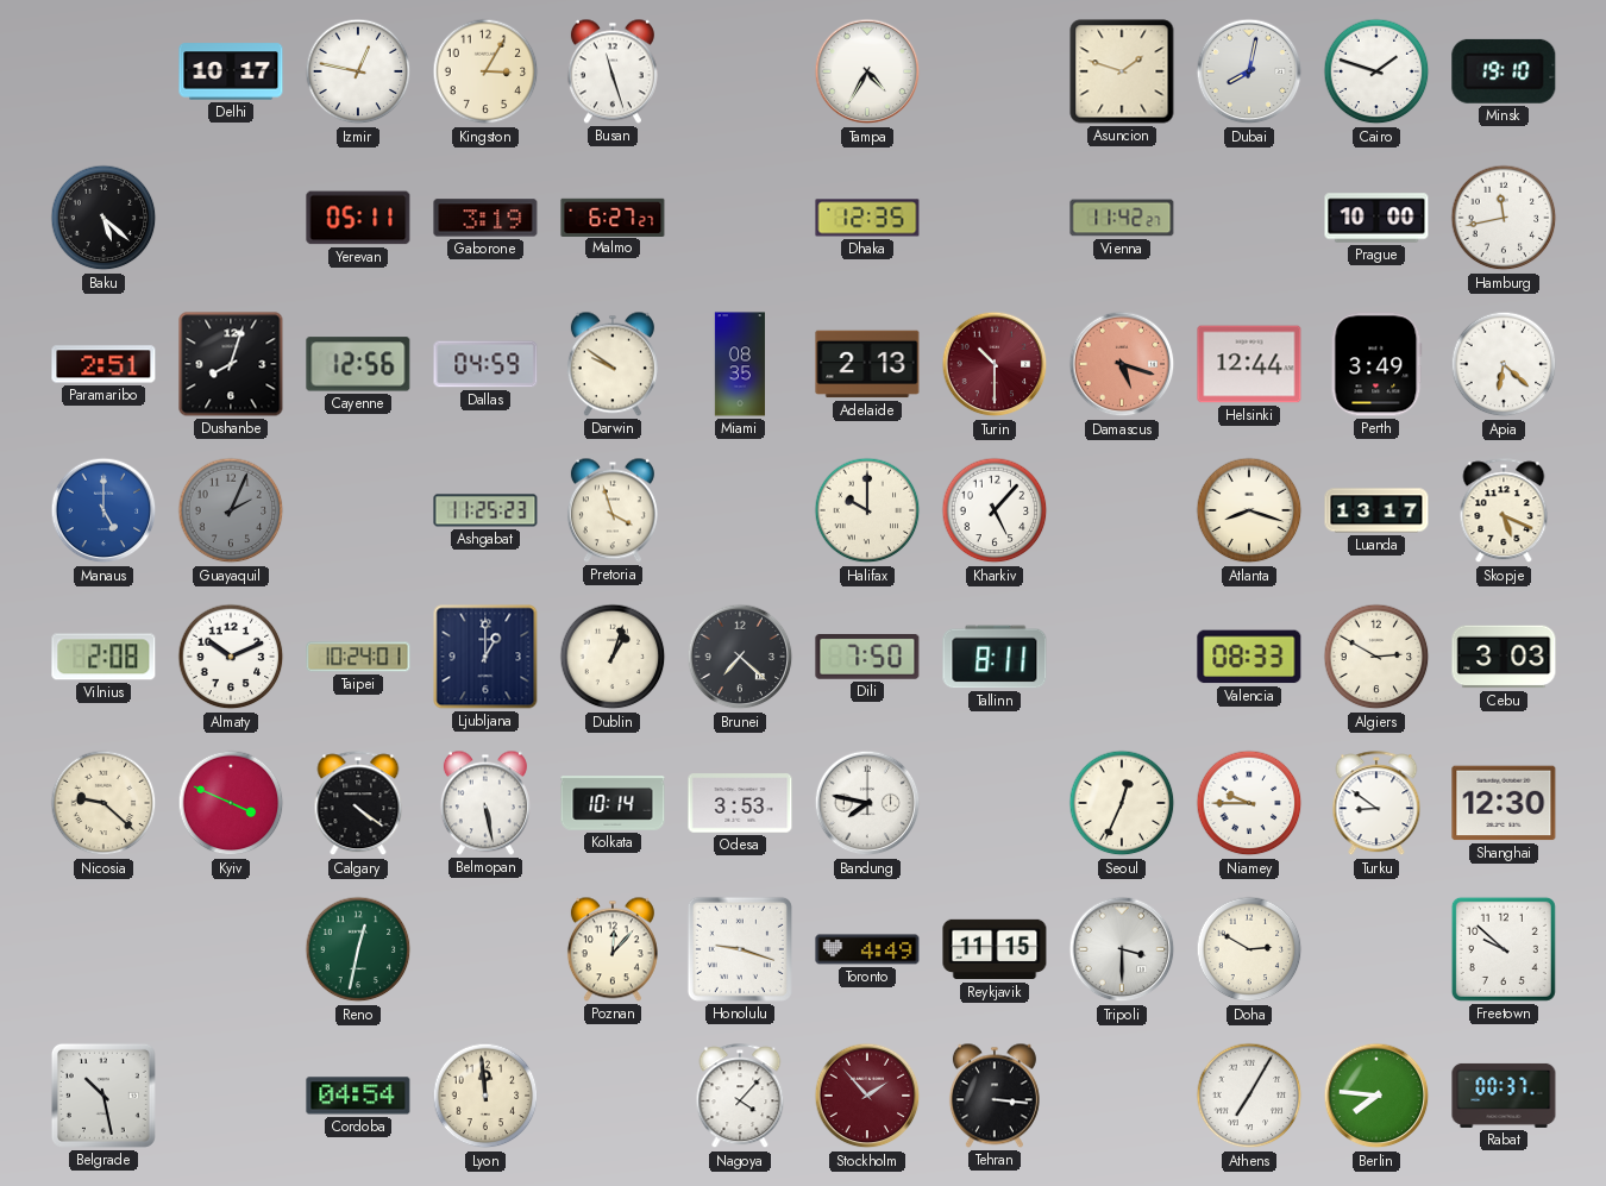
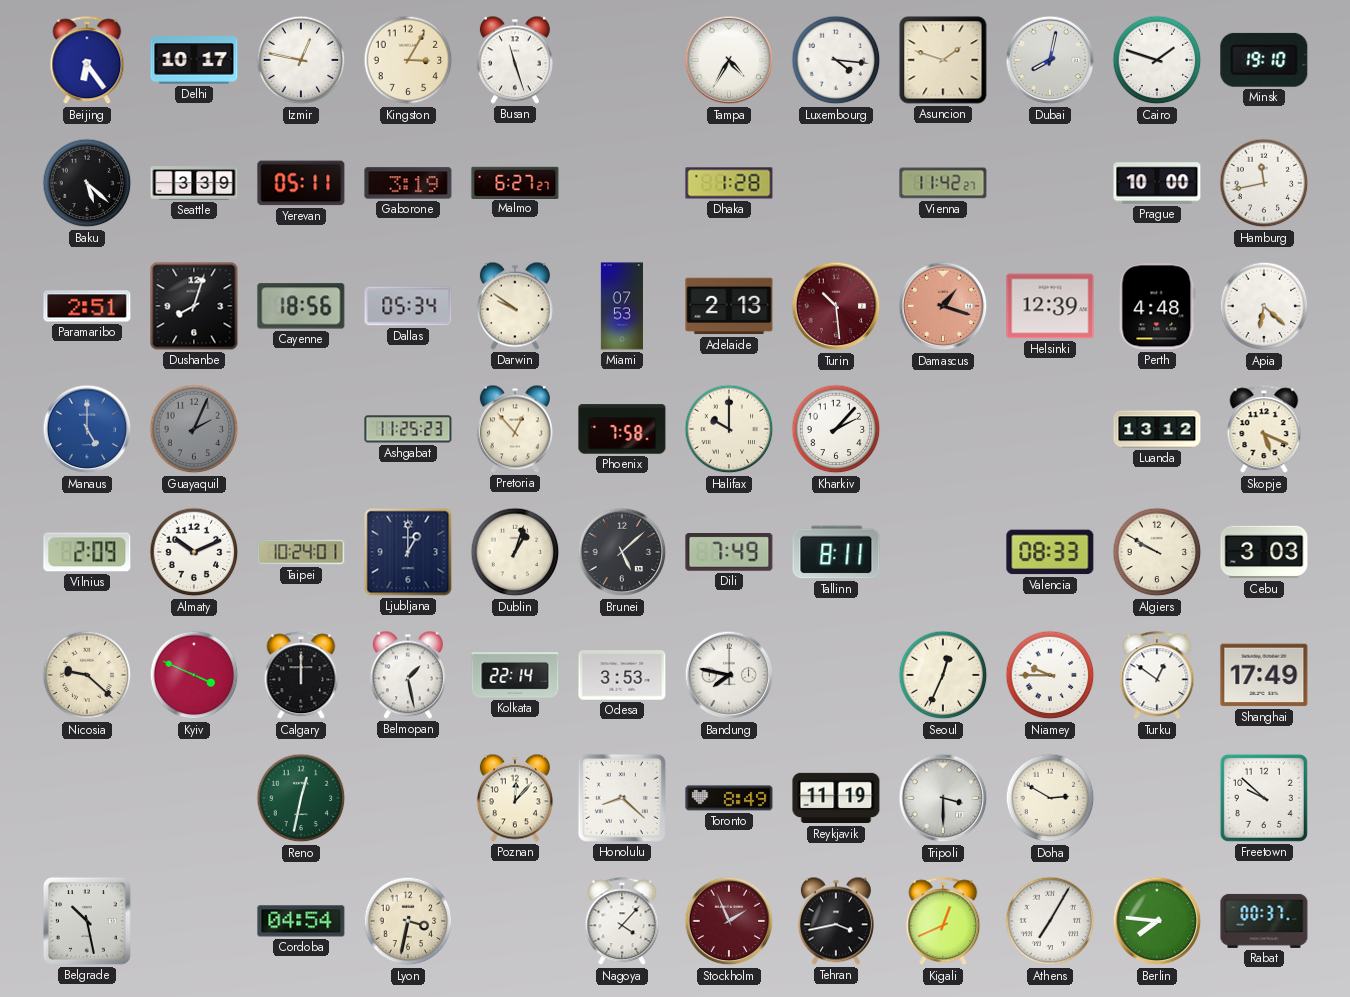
Beijing: none -> 6:24
Luxembourg: none -> 4:16
Seattle: none -> 3:39
Dhaka: 12:35 -> 1:28
Cayenne: 12:56 -> 18:56
Dallas: 04:59 -> 05:34
Miami: 08:35 -> 07:53
Turin: 10:30 -> 10:29
Damascus: 5:18 -> 1:18
Helsinki: 12:44 -> 12:39
Perth: 3:49 -> 4:48
Pretoria: 3:57 -> 12:53
Phoenix: none -> 7:58
Kharkiv: 5:07 -> 2:07
Atlanta: 8:18 -> none
Luanda: 13:17 -> 13:12
Vilnius: 2:08 -> 2:09
Brunei: 7:22 -> 5:08
Dili: 7:50 -> 7:49
Algiers: 2:50 -> 9:50
Calgary: 4:21 -> 12:00
Belmopan: 5:28 -> 1:28
Kolkata: 10:14 -> 22:14
Turku: 8:51 -> 12:51
Shanghai: 12:30 -> 17:49
Honolulu: 9:18 -> 8:22
Toronto: 4:49 -> 8:49
Reykjavik: 11:15 -> 11:19
Lyon: 11:59 -> 3:32
Stockholm: 1:53 -> 1:56
Tehran: 3:16 -> 3:43
Kigali: none -> 12:41
